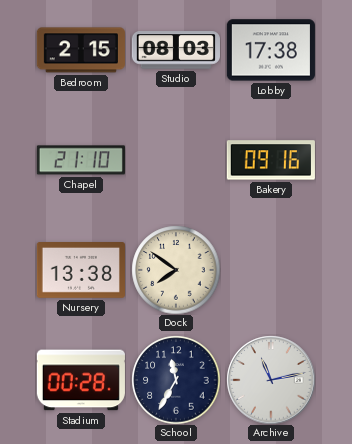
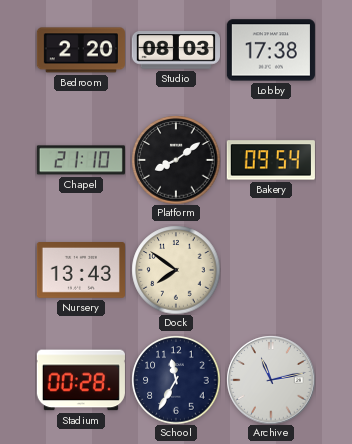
Bedroom: 2:15 -> 2:20
Platform: none -> 8:09
Bakery: 09:16 -> 09:54
Nursery: 13:38 -> 13:43
